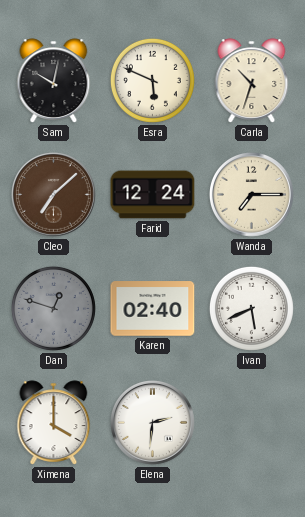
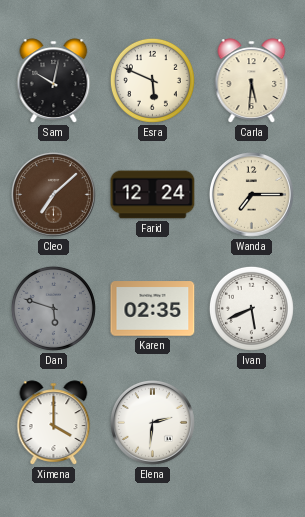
Carla: 10:33 -> 5:31
Dan: 12:48 -> 5:48
Karen: 02:40 -> 02:35
